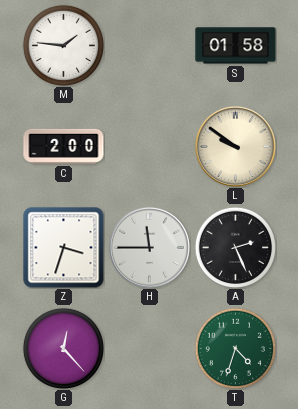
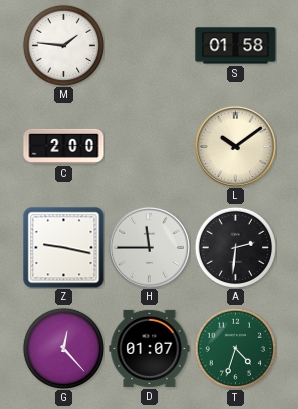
L: 9:51 -> 10:09
Z: 3:33 -> 9:17
A: 2:26 -> 2:31
D: none -> 01:07
